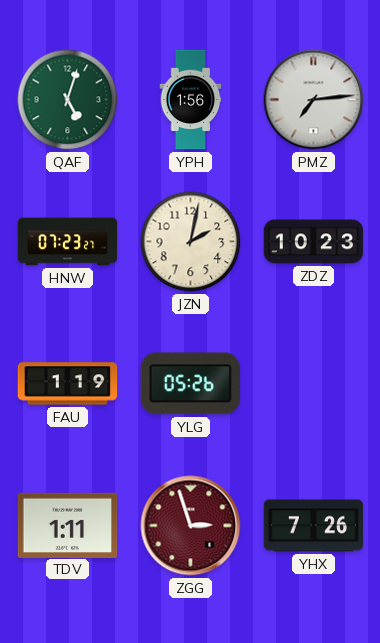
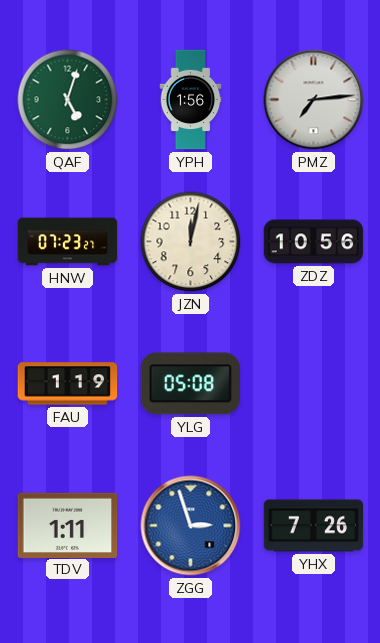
JZN: 2:02 -> 12:02
ZDZ: 10:23 -> 10:56
YLG: 05:26 -> 05:08
ZGG dial: burgundy -> blue
